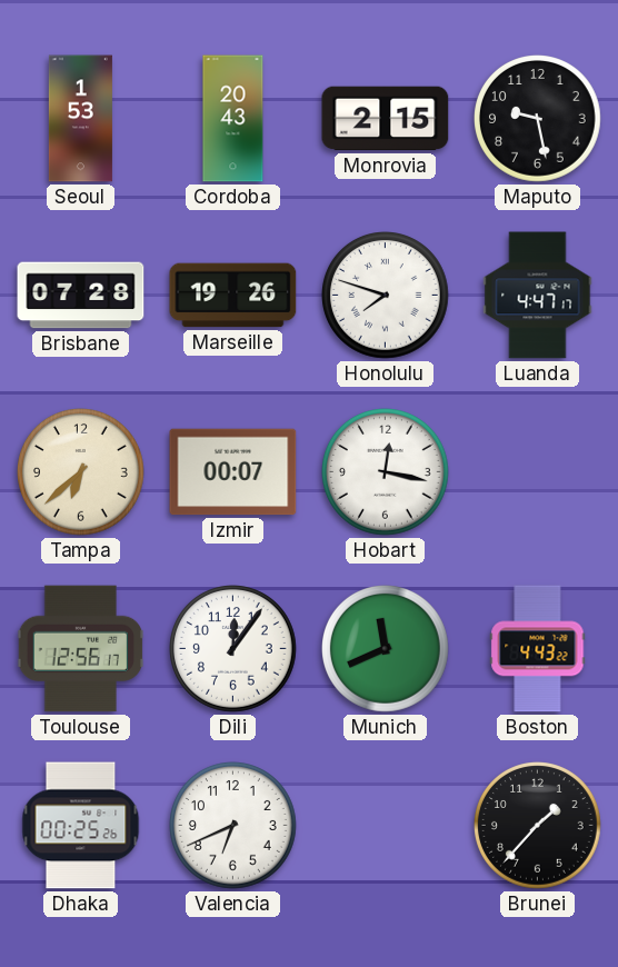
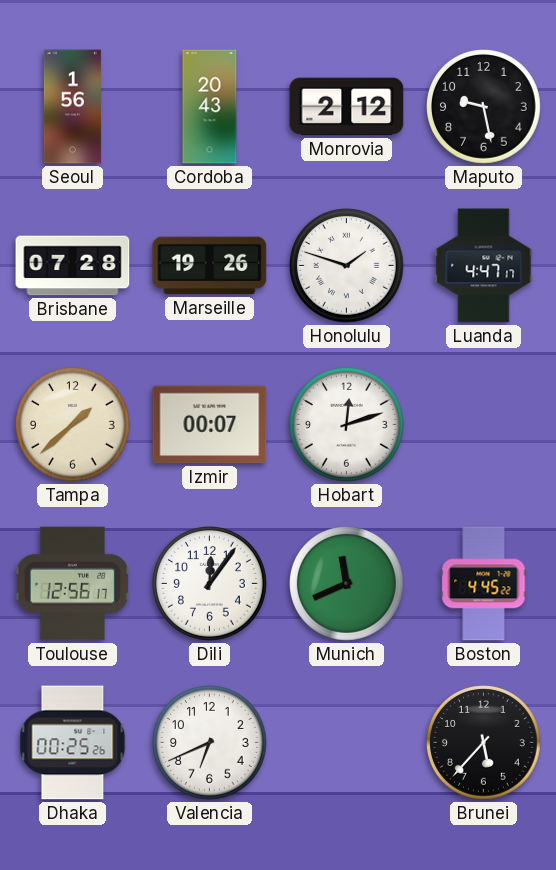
Seoul: 1:53 -> 1:56
Monrovia: 2:15 -> 2:12
Honolulu: 7:48 -> 1:48
Tampa: 6:38 -> 1:38
Hobart: 12:17 -> 12:12
Boston: 4:43 -> 4:45
Brunei: 1:37 -> 5:37
